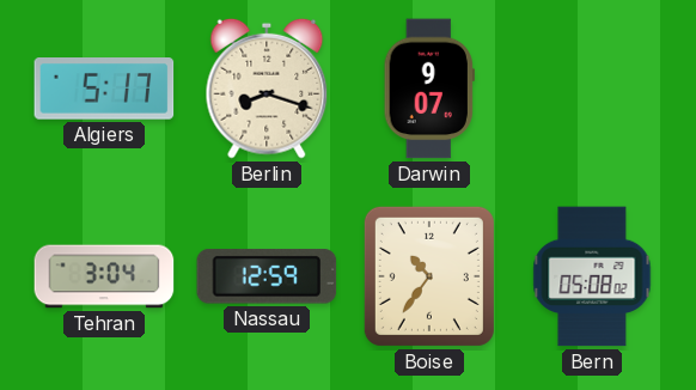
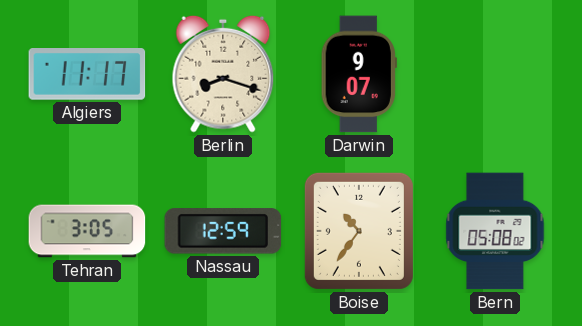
Algiers: 5:17 -> 11:17
Tehran: 3:04 -> 3:05
